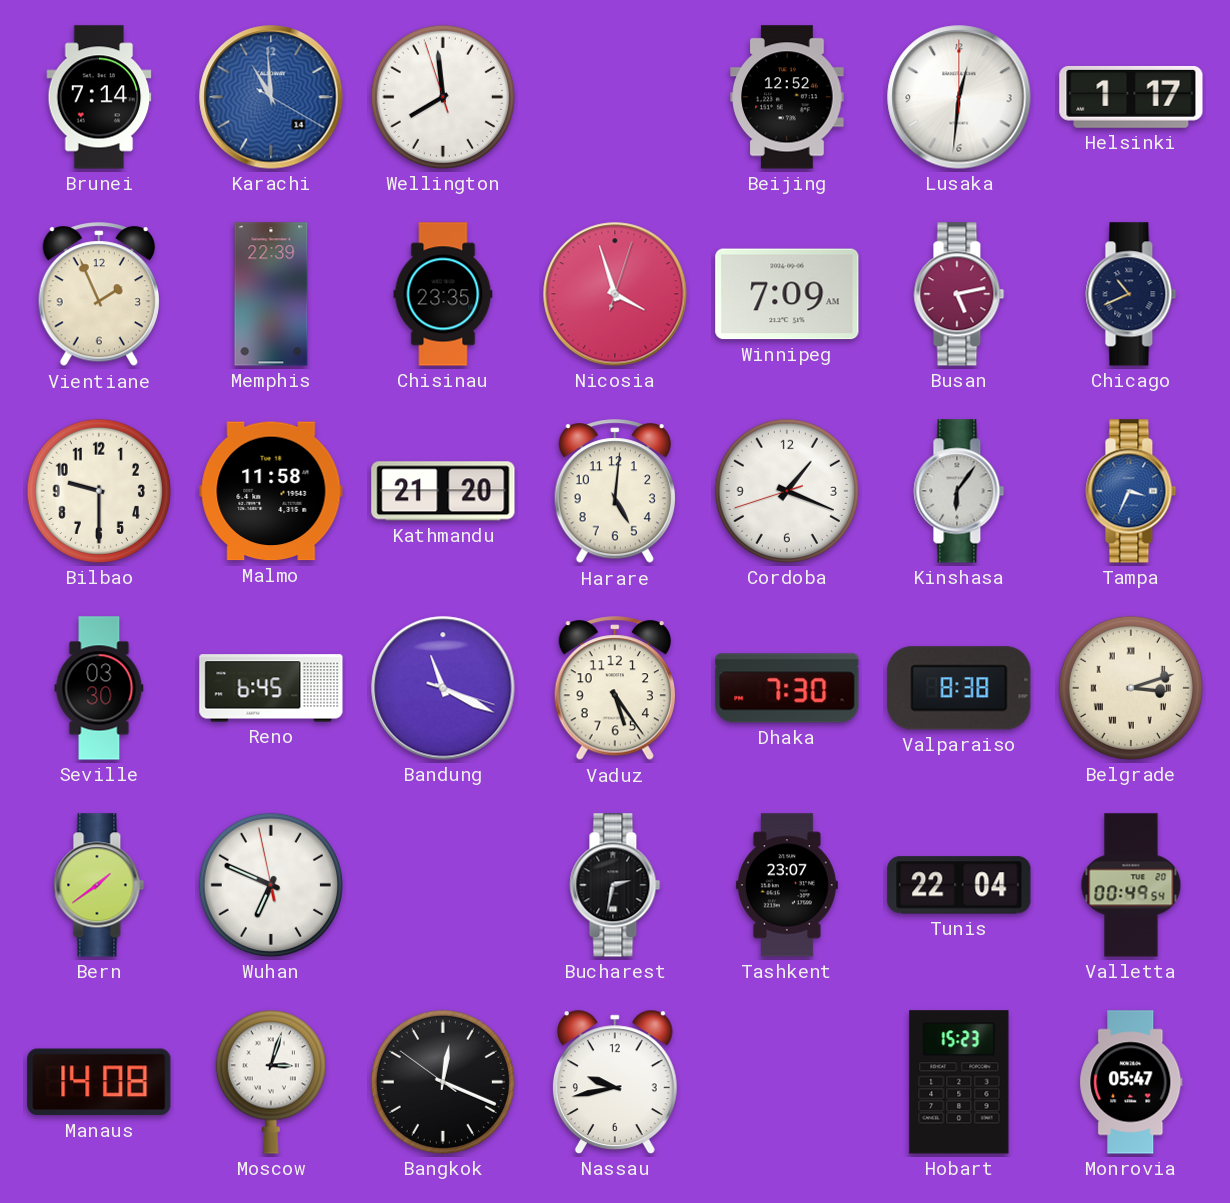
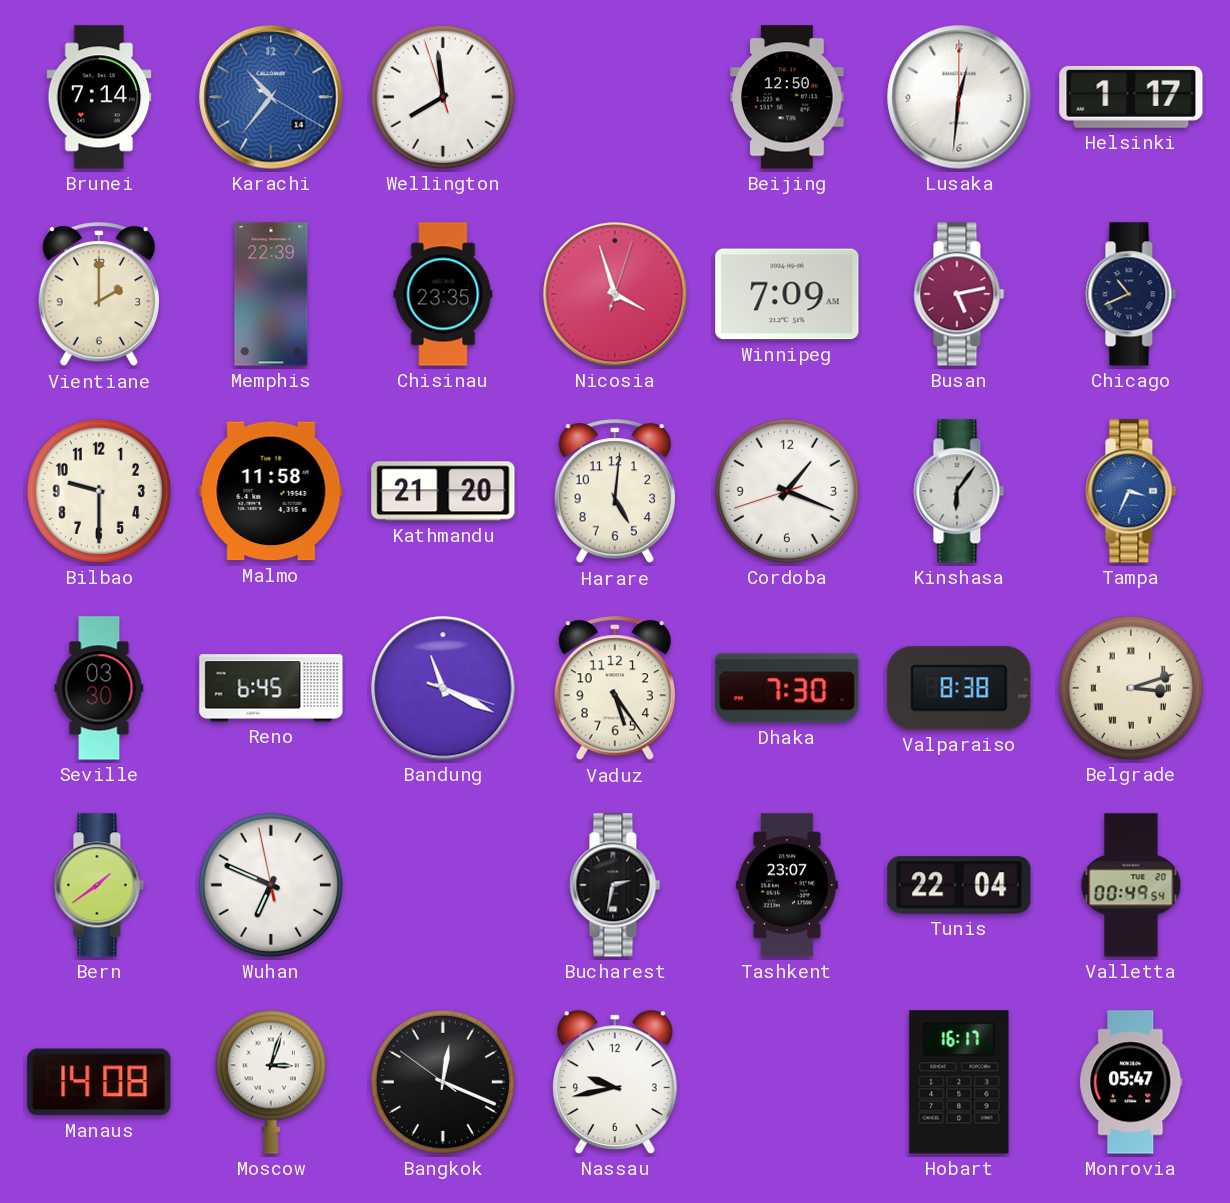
Karachi: 10:59 -> 10:36
Beijing: 12:52 -> 12:50
Vientiane: 1:56 -> 2:00
Hobart: 15:23 -> 16:17
